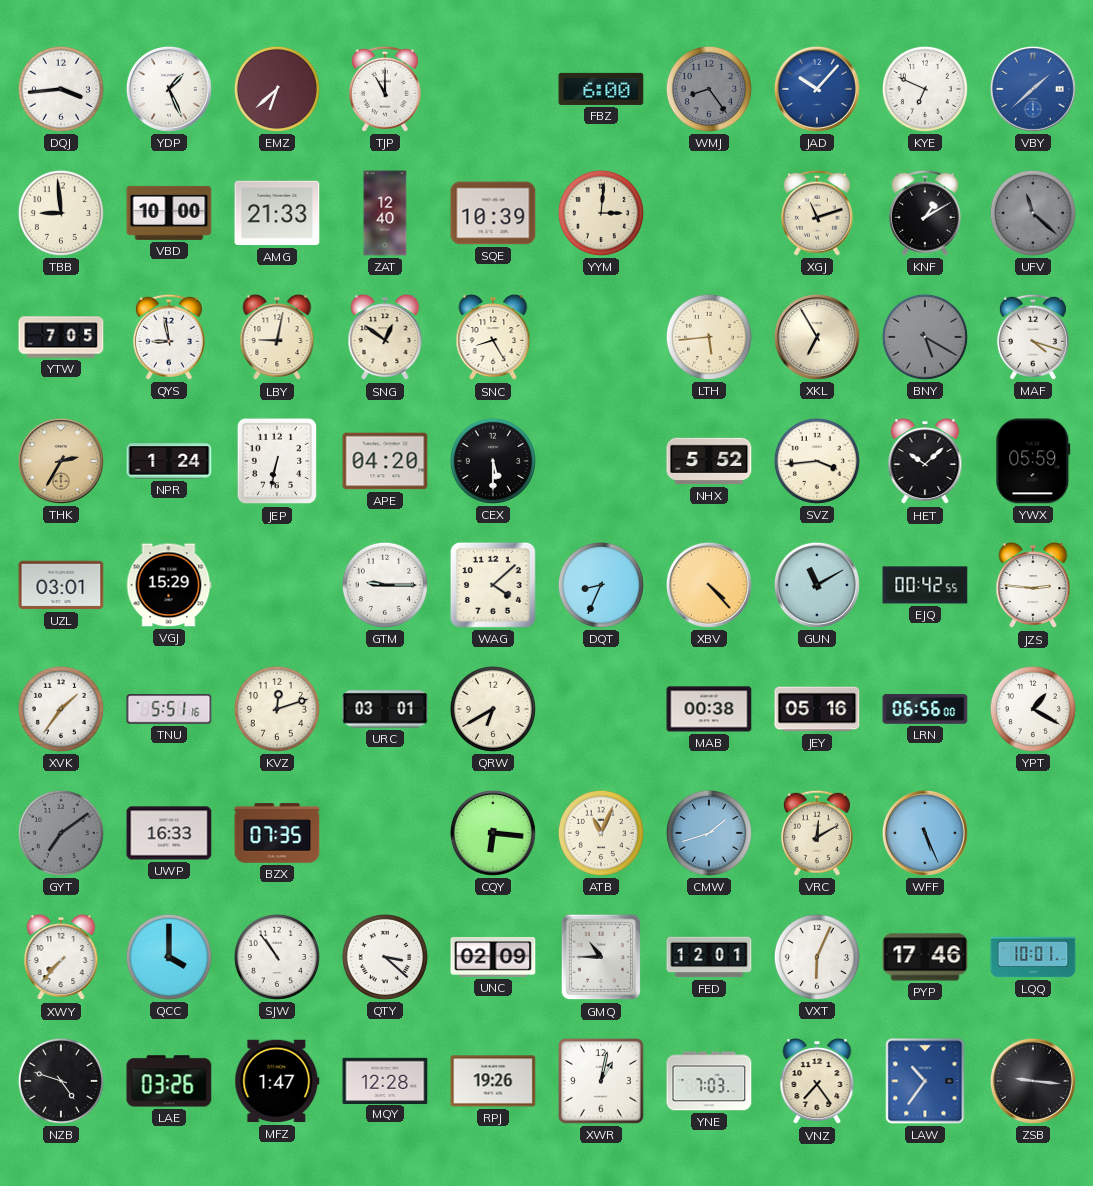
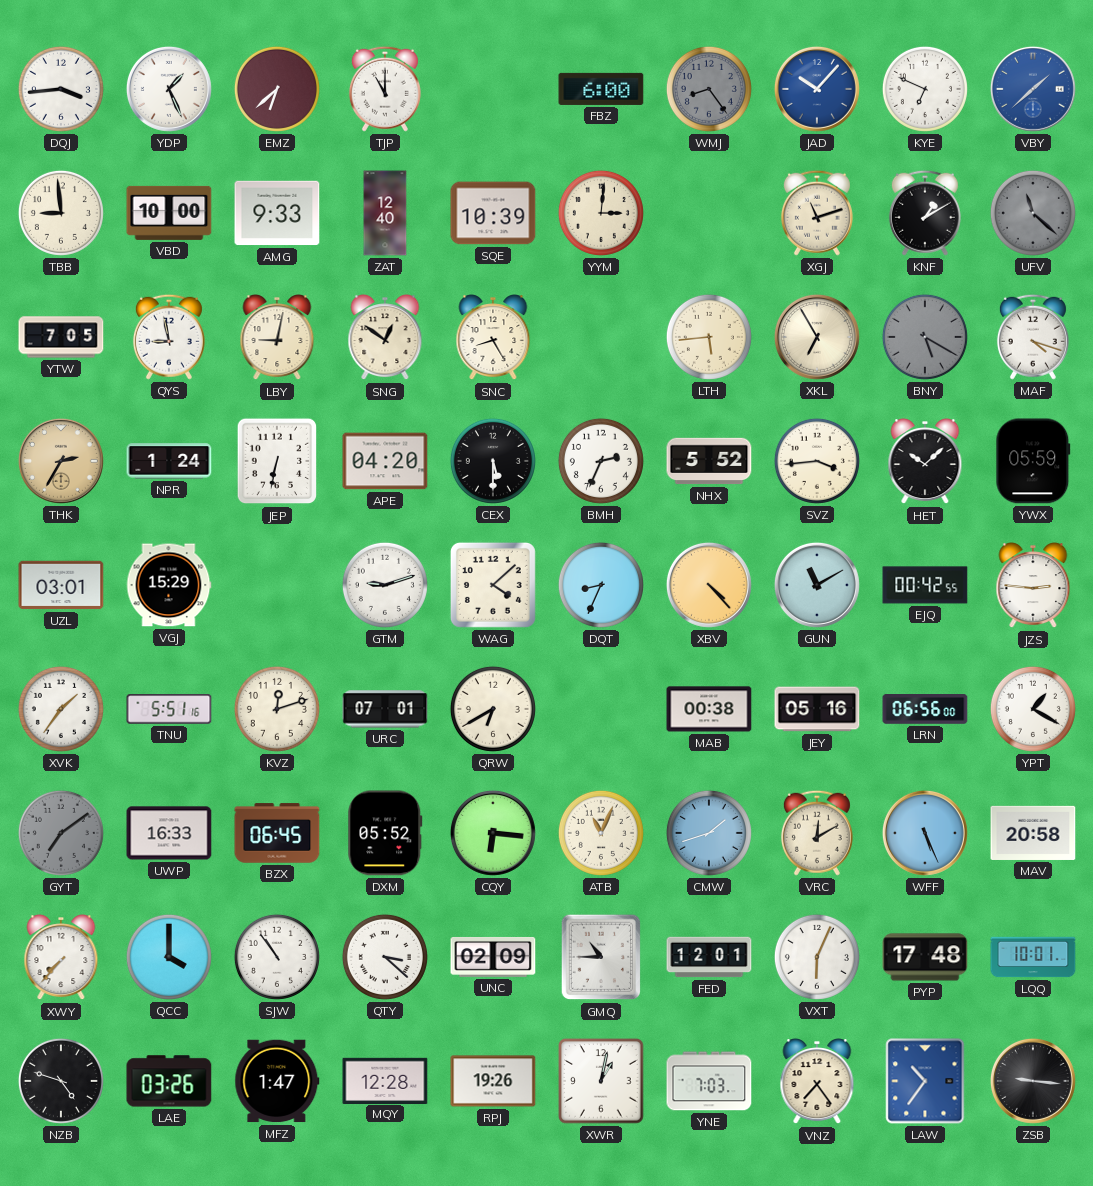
AMG: 21:33 -> 9:33
BMH: none -> 2:34
GTM: 9:15 -> 9:12
URC: 03:01 -> 07:01
BZX: 07:35 -> 06:45
DXM: none -> 05:52
MAV: none -> 20:58
PYP: 17:46 -> 17:48
